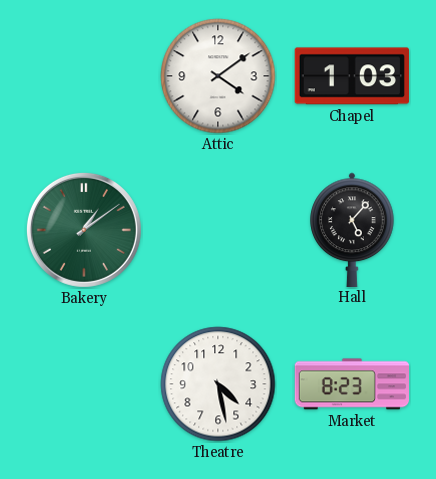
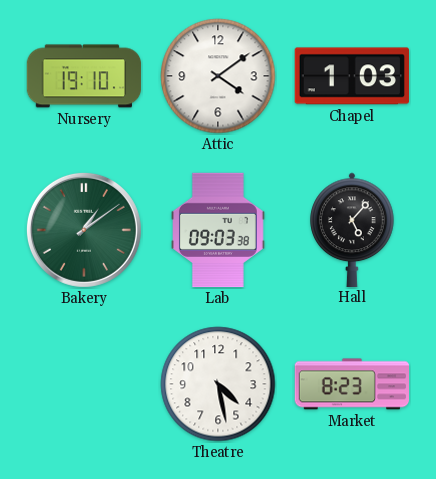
Nursery: none -> 19:10
Lab: none -> 09:03
